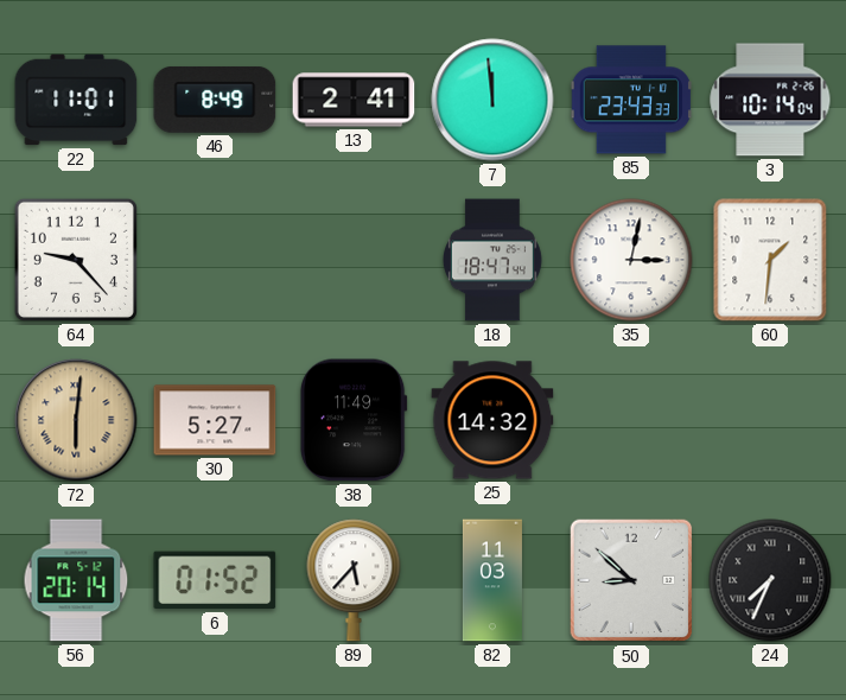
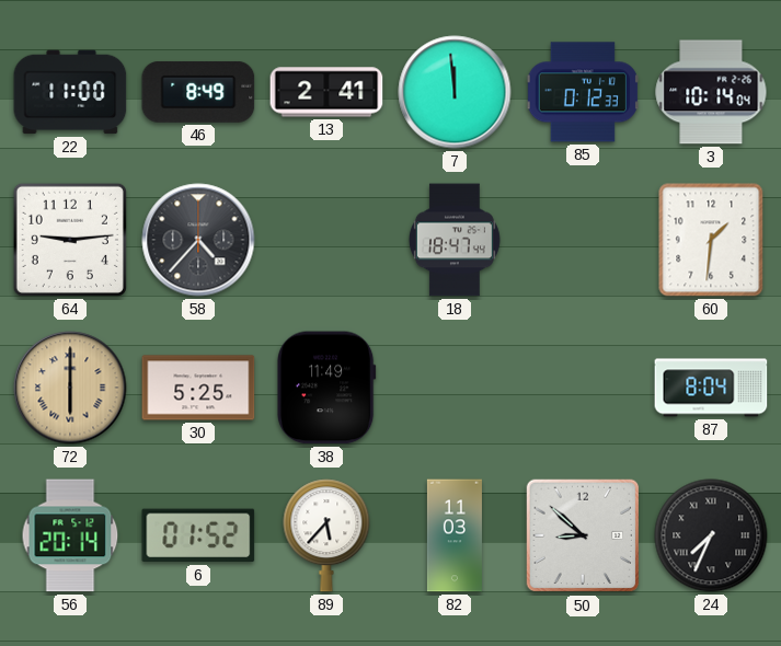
22: 11:01 -> 11:00
85: 23:43 -> 0:12
64: 9:23 -> 9:14
58: none -> 4:37
35: 3:02 -> none
72: 6:01 -> 6:00
30: 5:27 -> 5:25
25: 14:32 -> none
87: none -> 8:04
